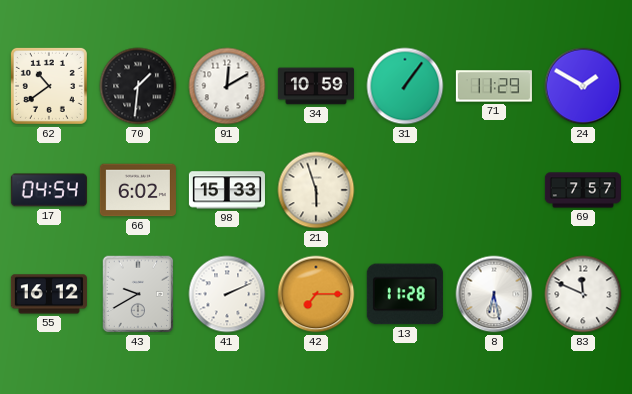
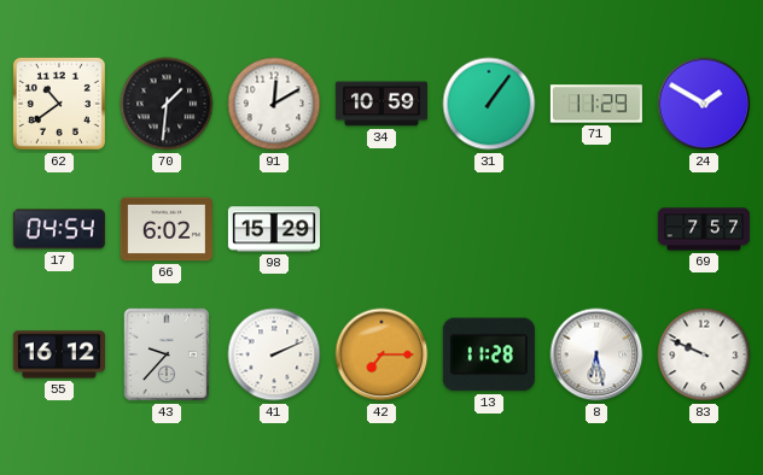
98: 15:33 -> 15:29
21: 5:57 -> none
43: 9:40 -> 9:37
83: 11:49 -> 9:49
